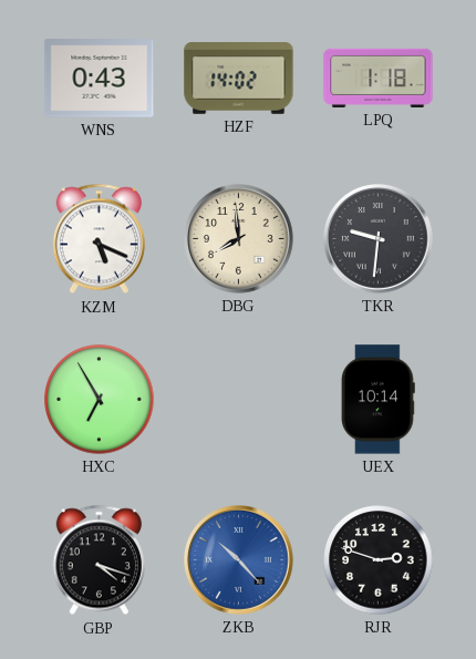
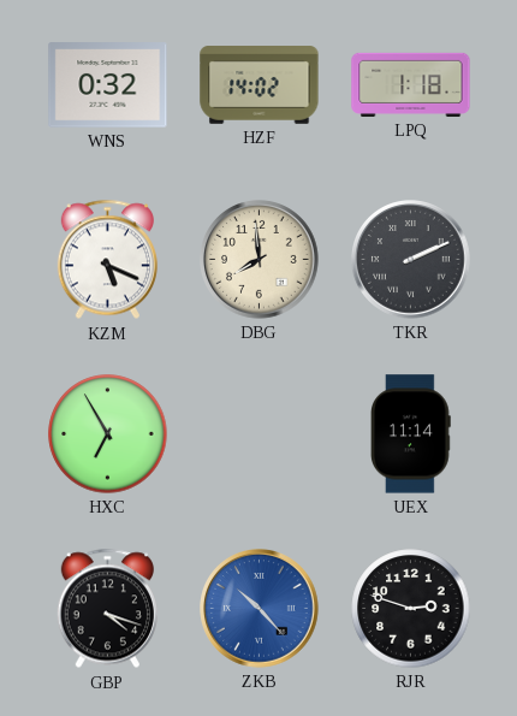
WNS: 0:43 -> 0:32
TKR: 9:31 -> 2:11
UEX: 10:14 -> 11:14
